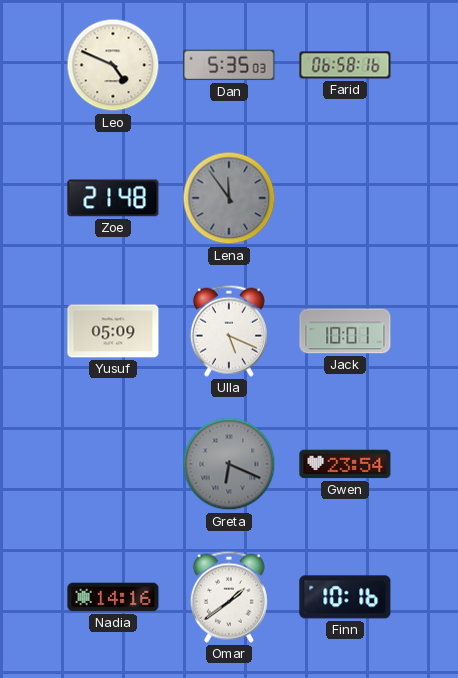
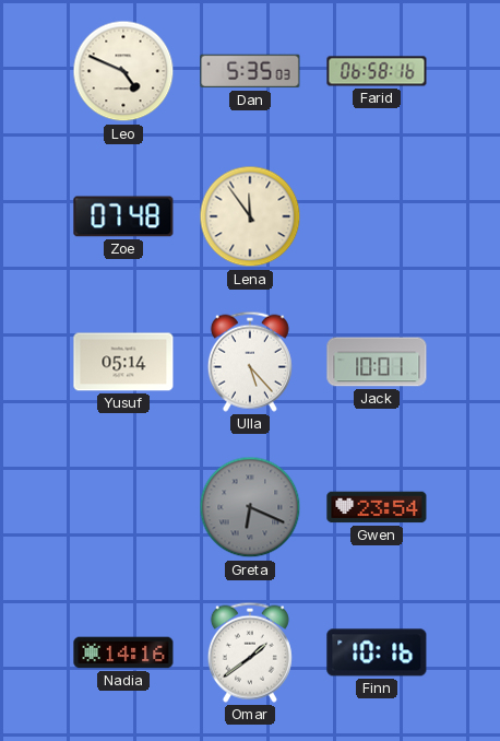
Zoe: 21:48 -> 07:48
Lena dial: grey -> cream
Yusuf: 05:09 -> 05:14
Ulla: 5:19 -> 5:23
